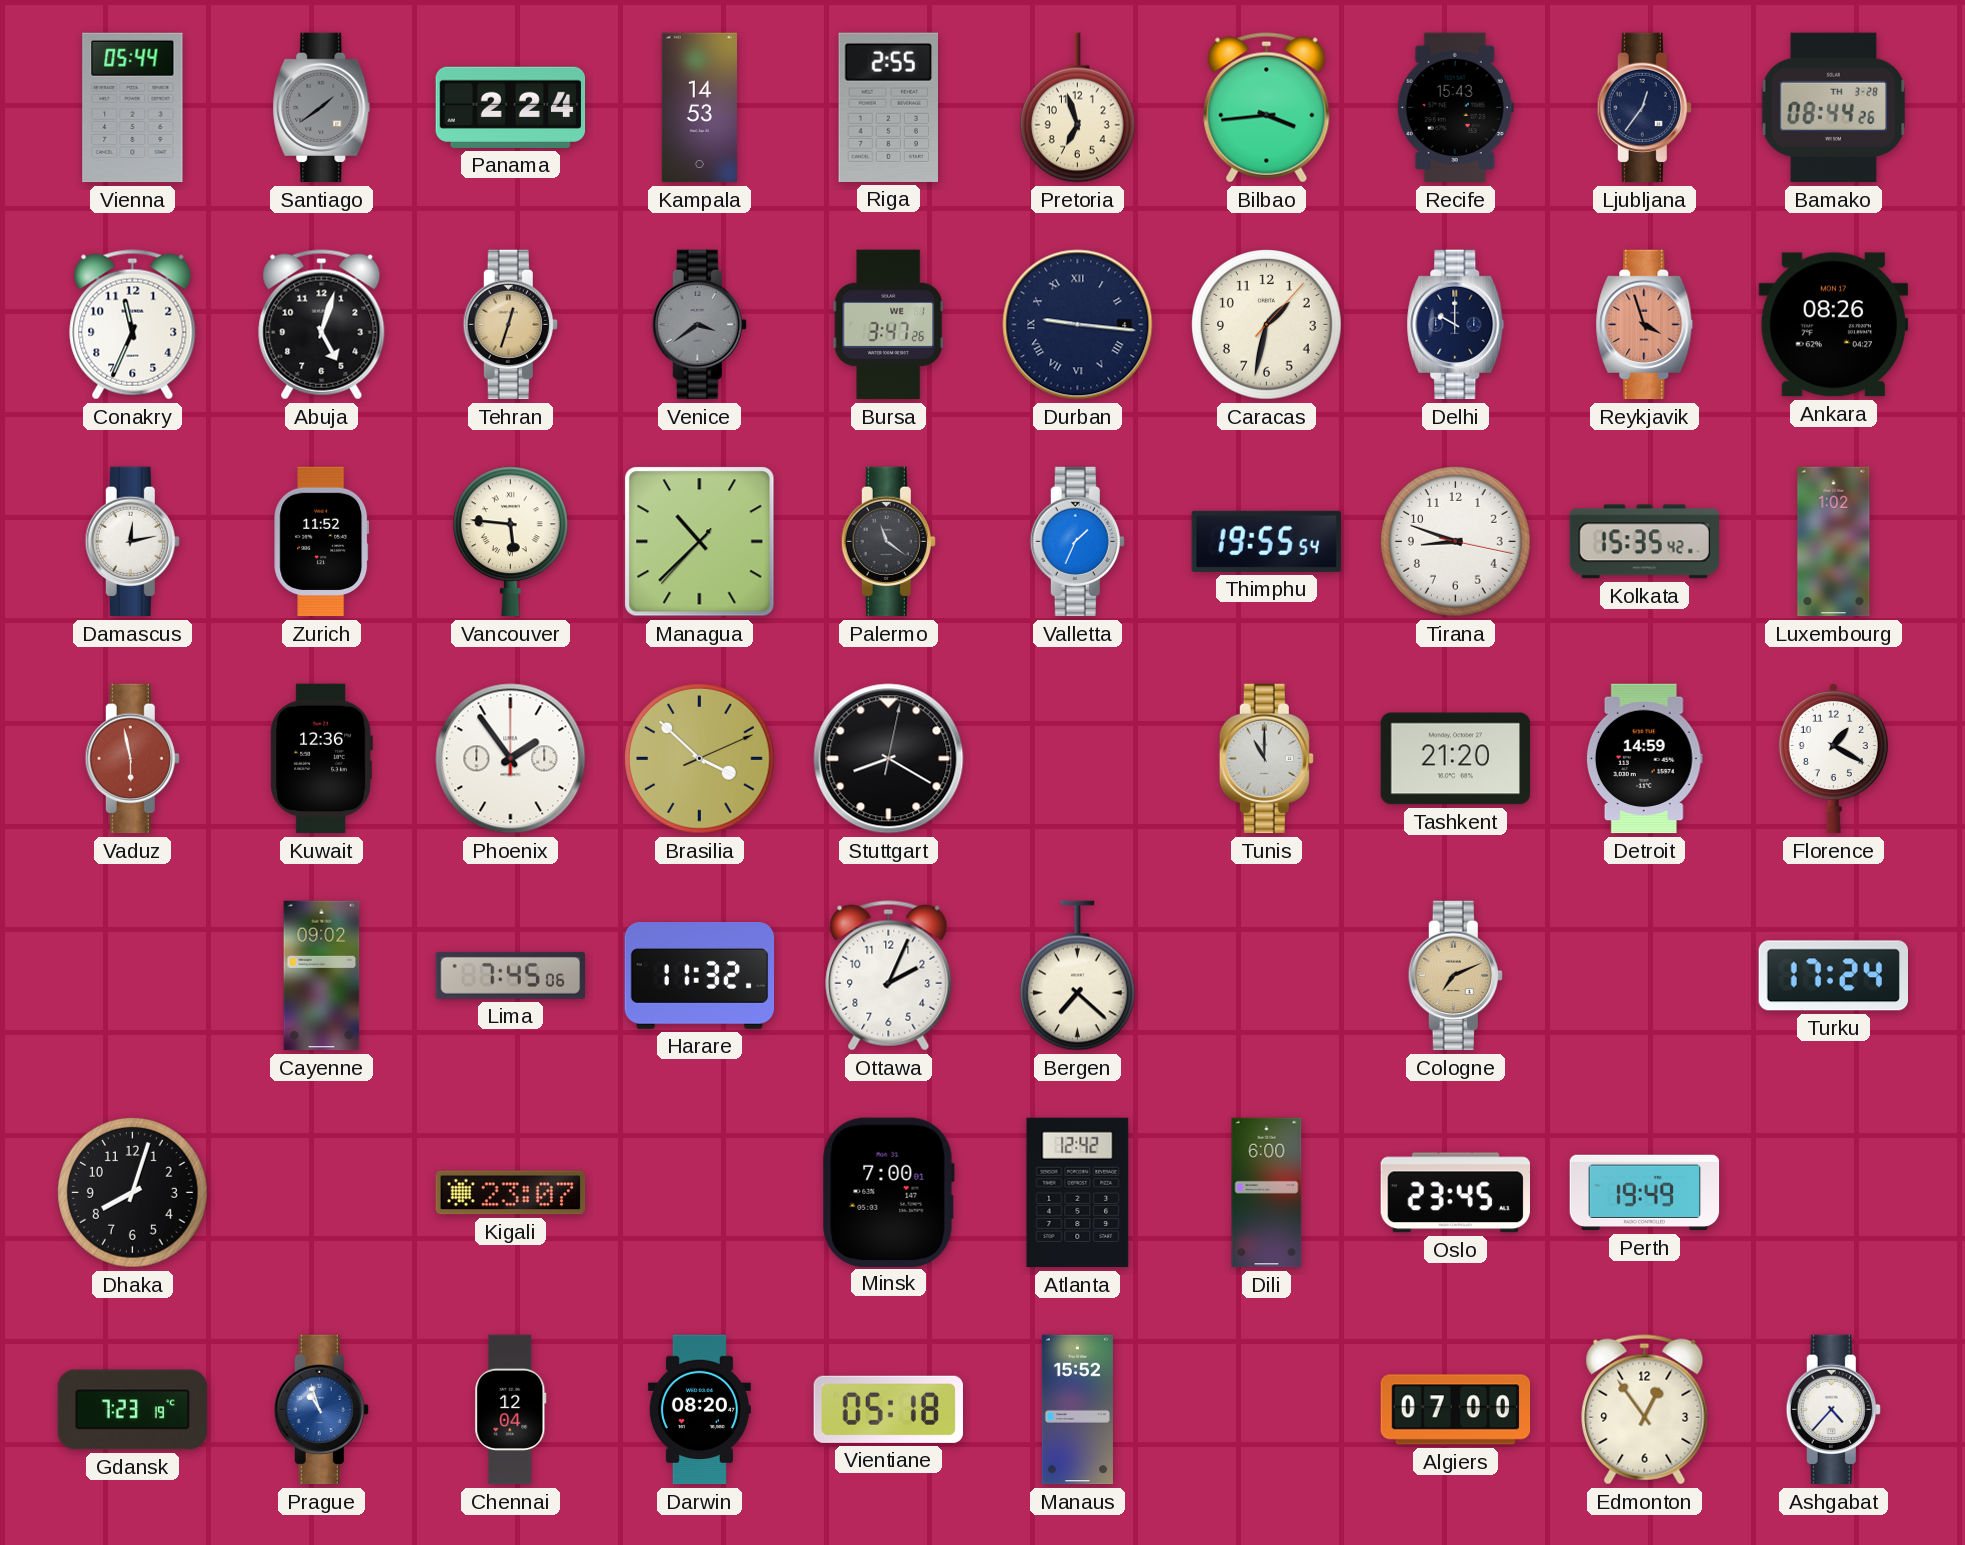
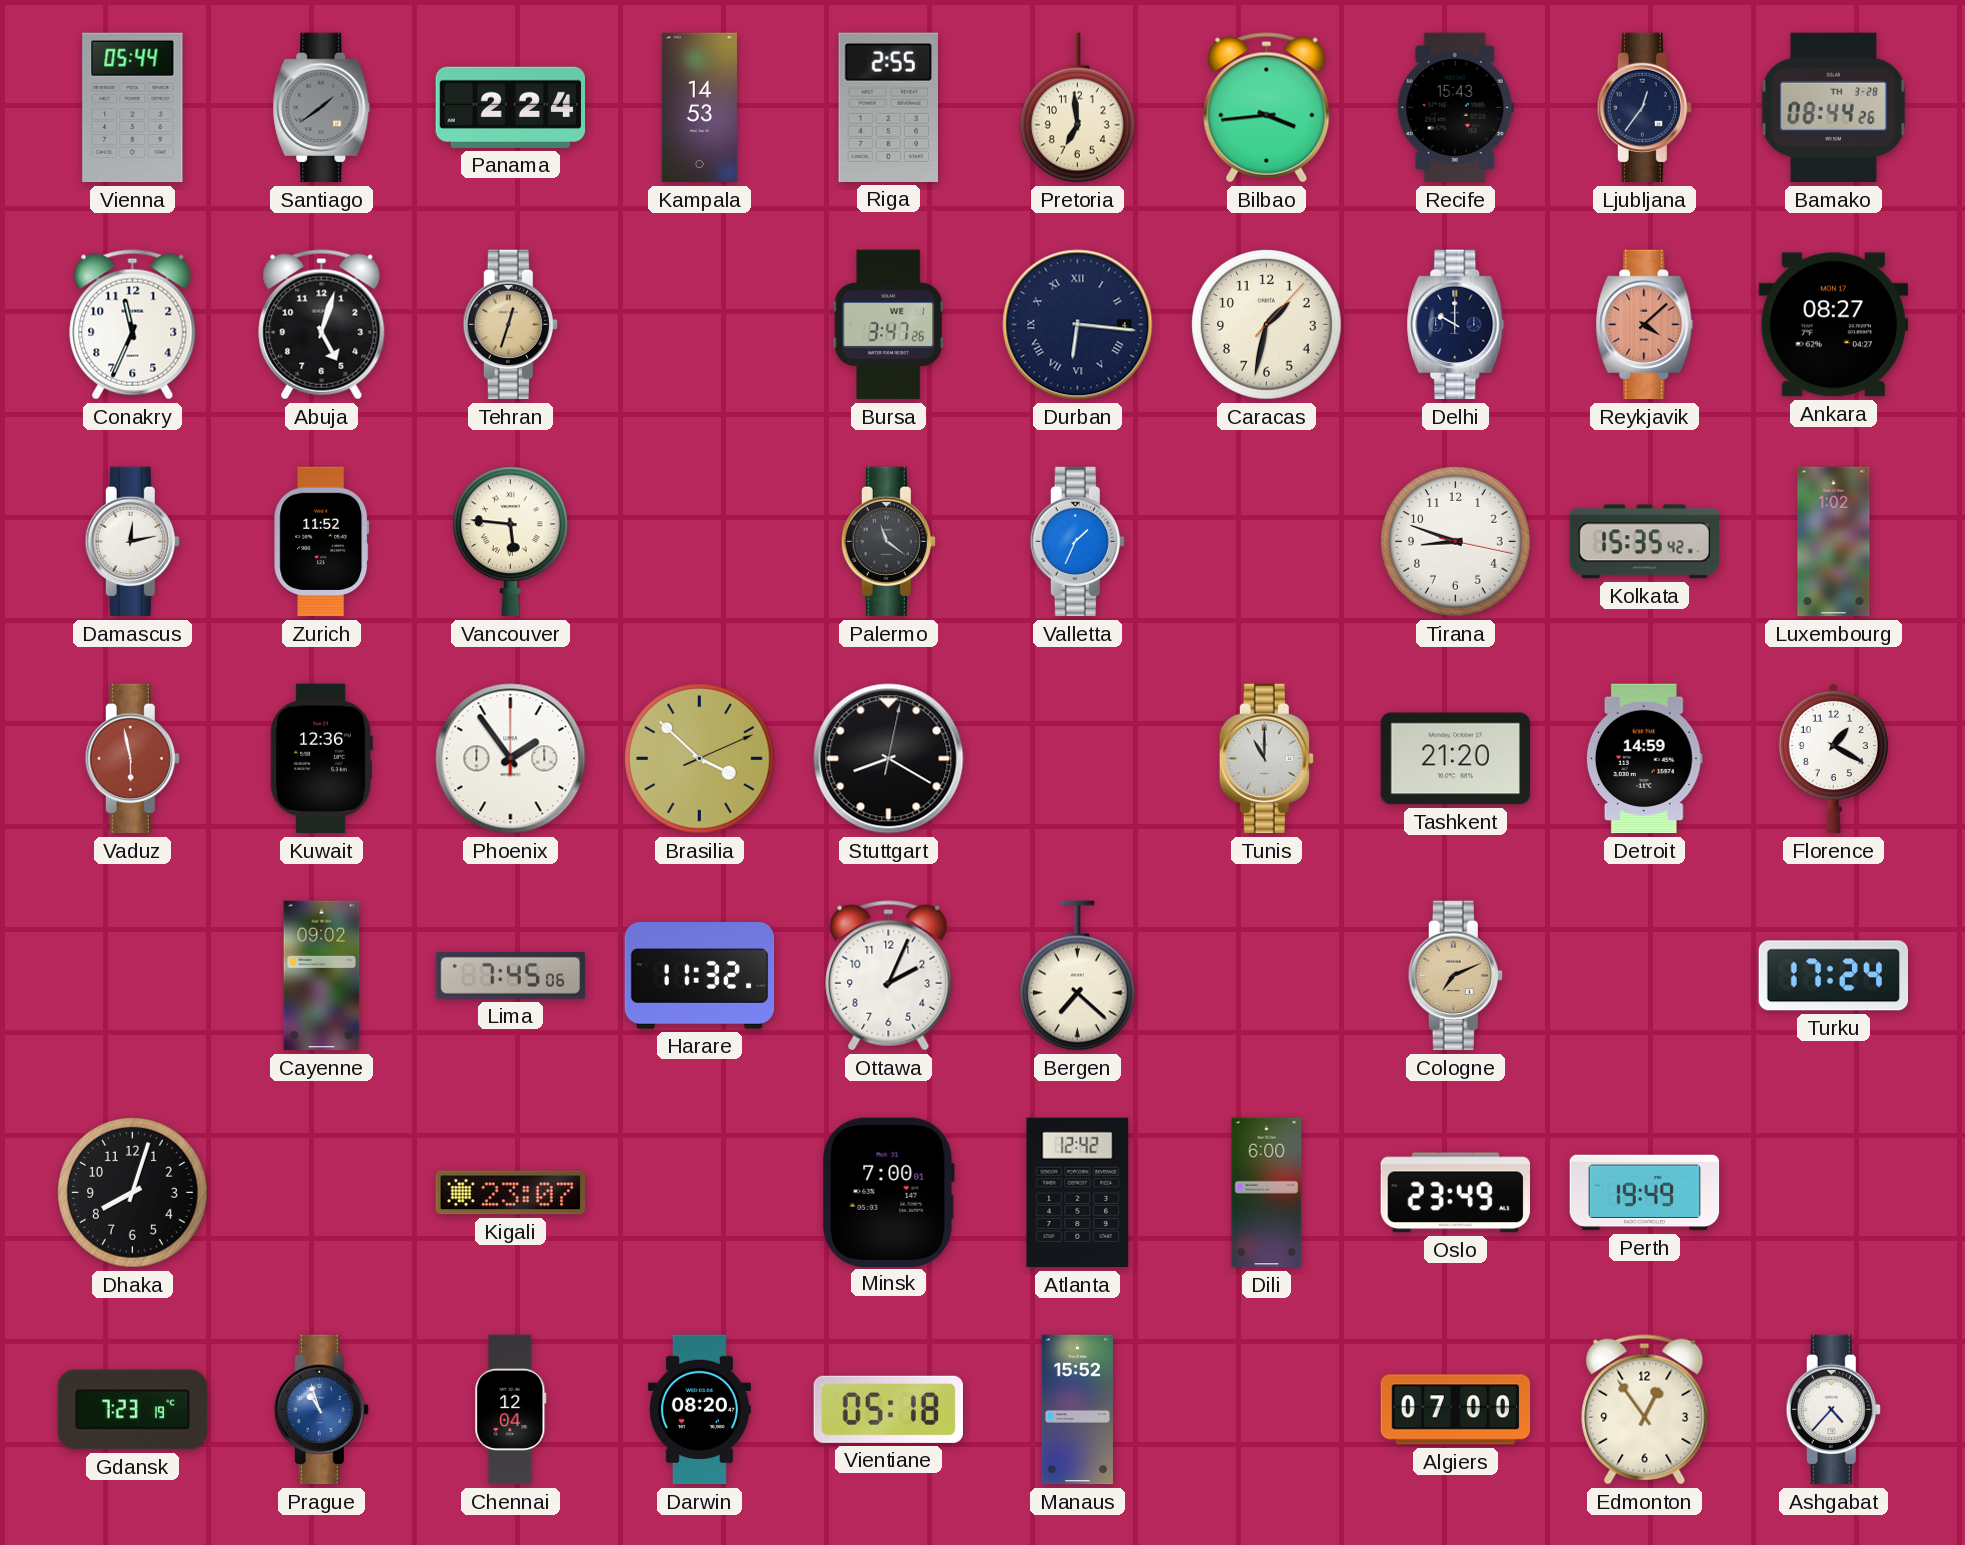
Pretoria: 6:57 -> 6:59
Venice: 3:39 -> none
Durban: 9:16 -> 6:16
Reykjavik: 3:57 -> 4:08
Ankara: 08:26 -> 08:27
Managua: 10:37 -> none
Thimphu: 19:55 -> none
Oslo: 23:45 -> 23:49
